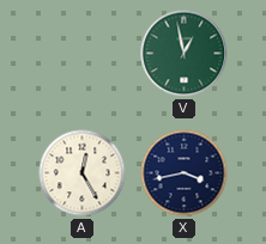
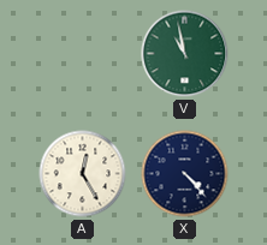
V: 12:58 -> 10:58
X: 3:43 -> 4:23
